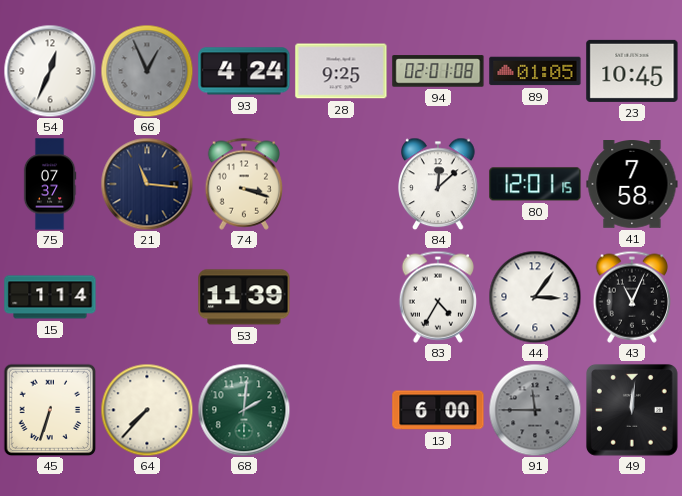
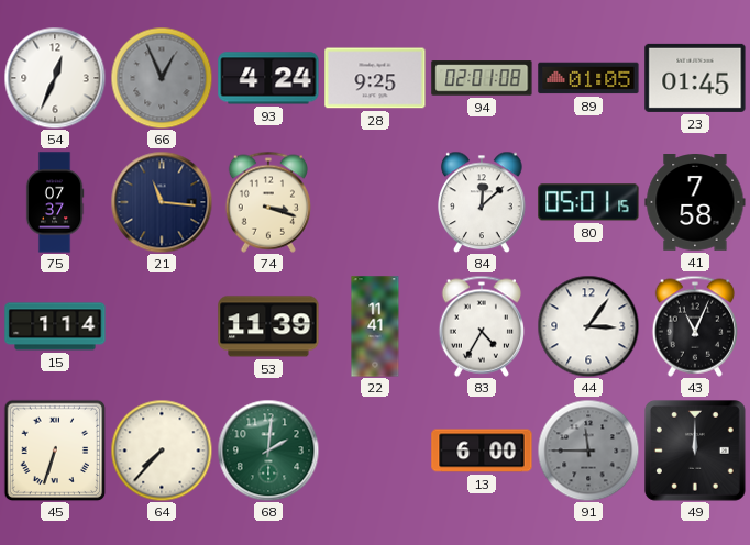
23: 10:45 -> 01:45
80: 12:01 -> 05:01
22: none -> 11:41
49: 12:01 -> 12:00
